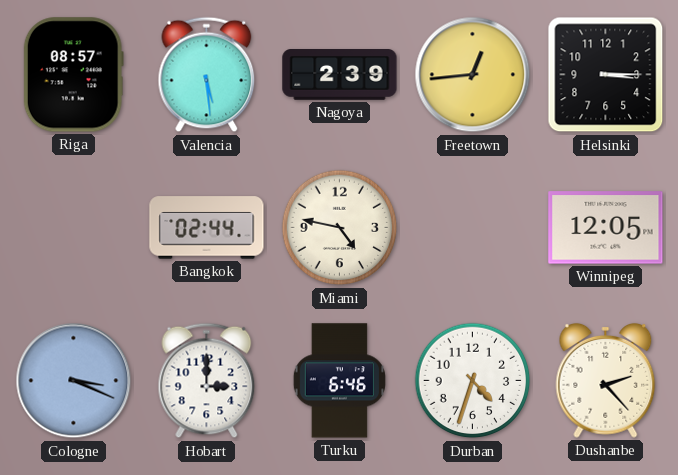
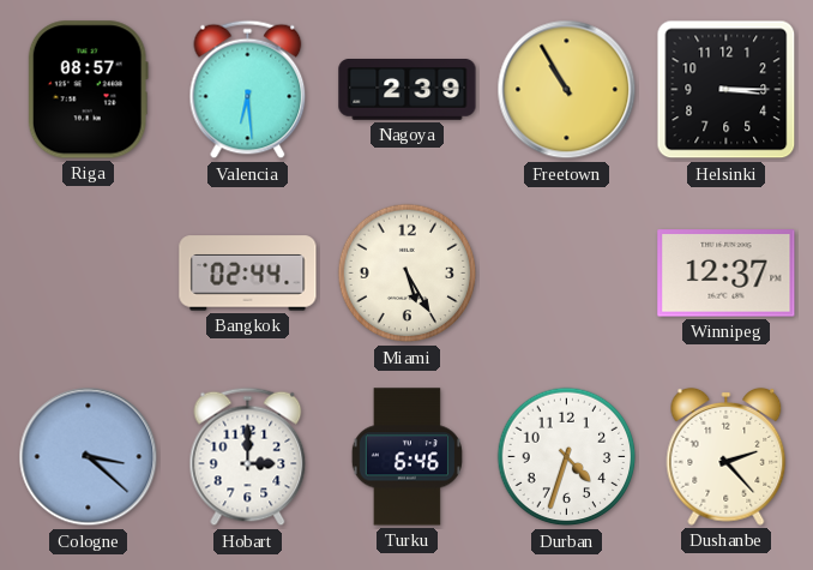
Valencia: 5:29 -> 6:29
Freetown: 12:44 -> 10:55
Miami: 4:47 -> 5:25
Winnipeg: 12:05 -> 12:37
Cologne: 3:19 -> 3:22
